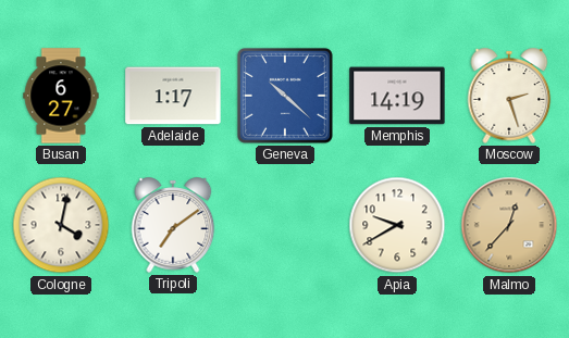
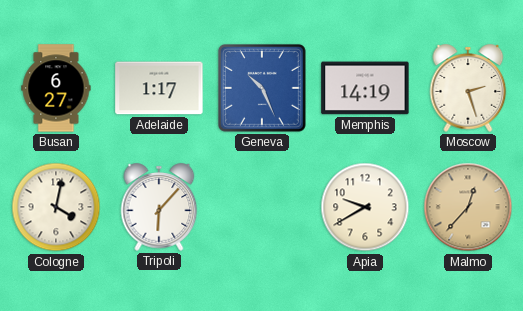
Geneva: 10:22 -> 10:26
Tripoli: 7:09 -> 6:07
